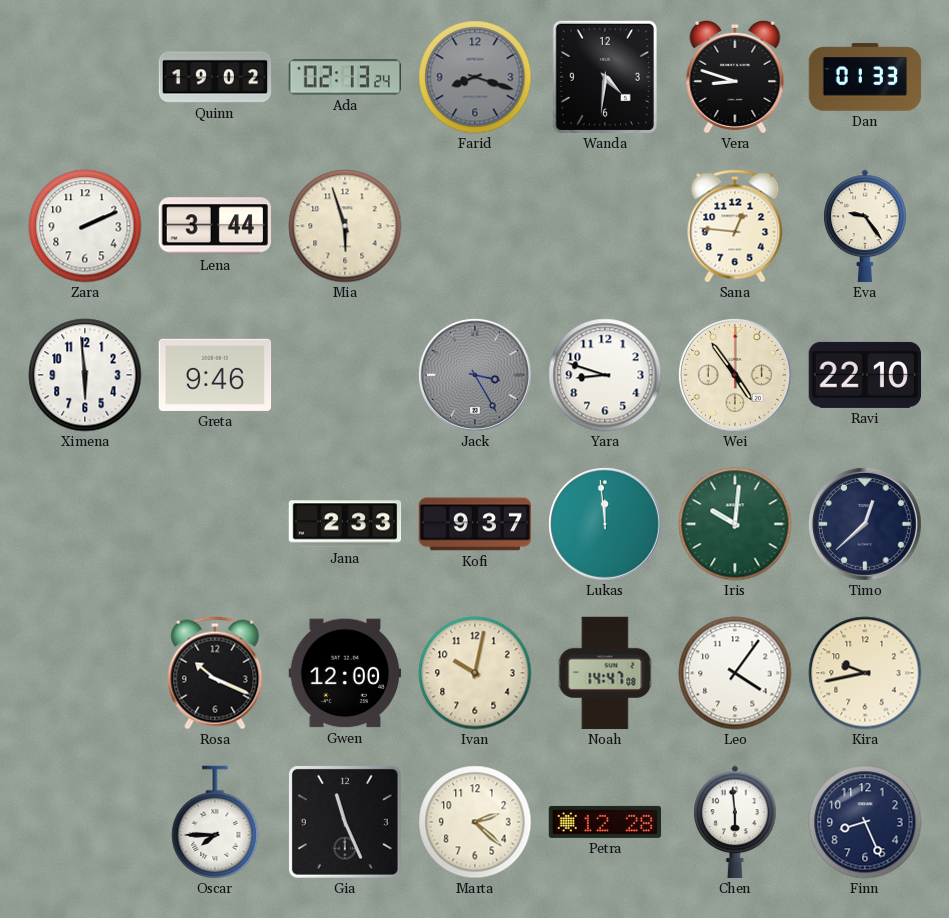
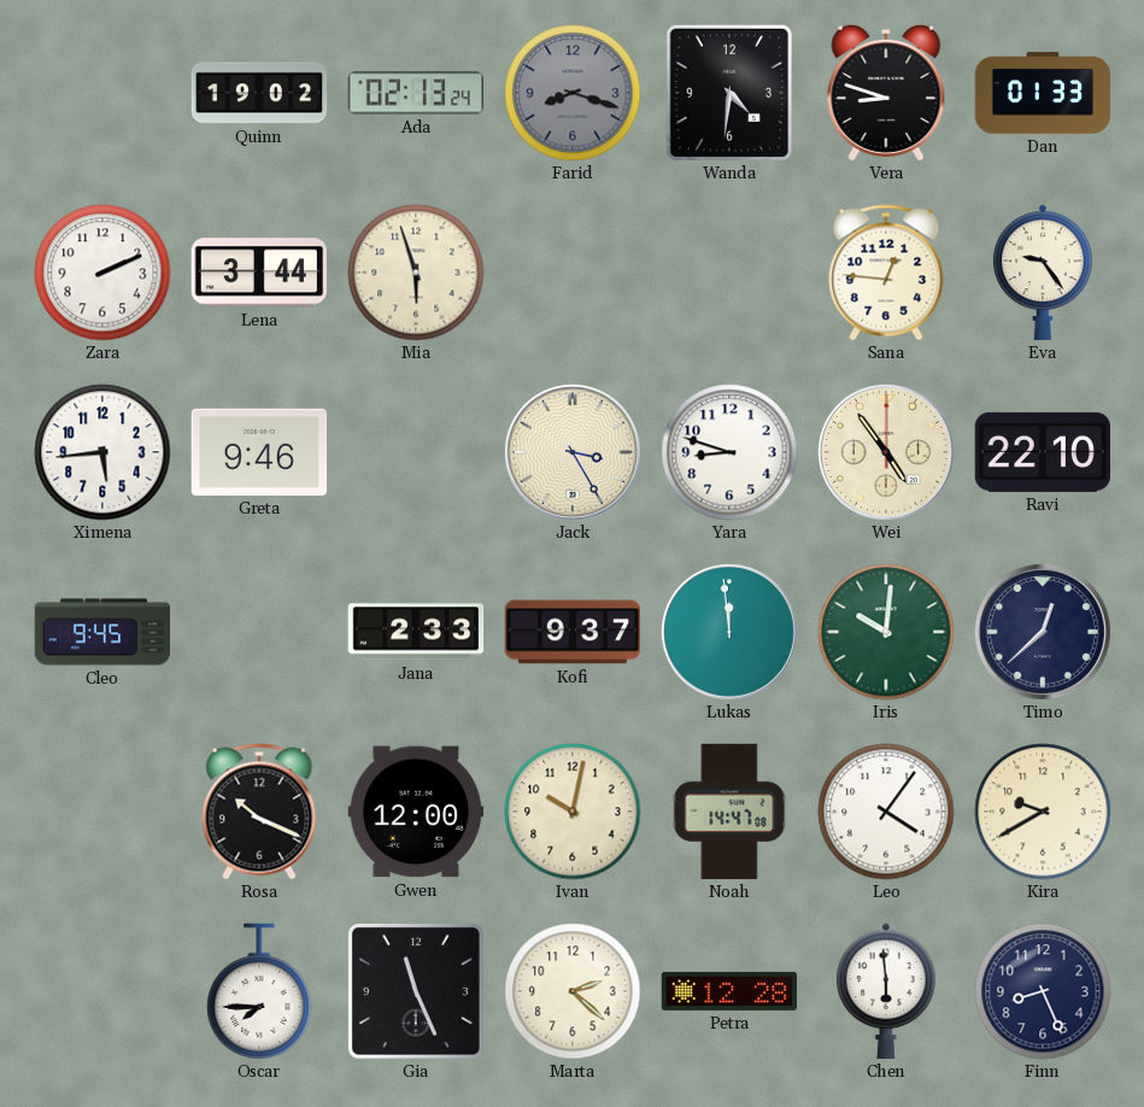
Ximena: 5:59 -> 5:44
Jack dial: grey -> cream
Cleo: none -> 9:45
Kira: 9:43 -> 9:40
